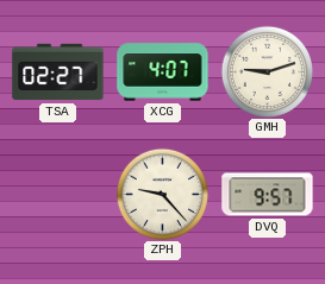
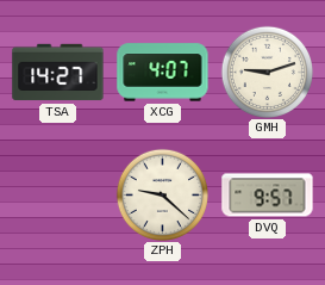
TSA: 02:27 -> 14:27
ZPH: 9:23 -> 9:22
